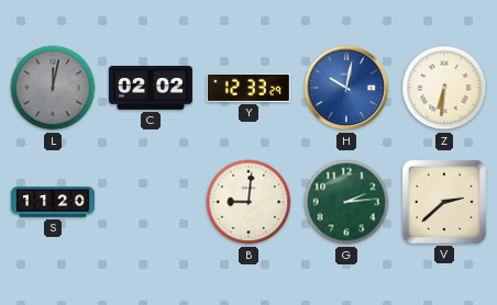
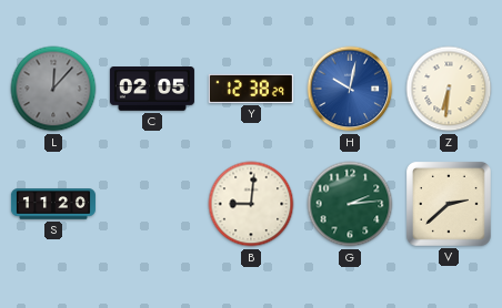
L: 12:02 -> 12:07
C: 02:02 -> 02:05
Y: 12:33 -> 12:38
